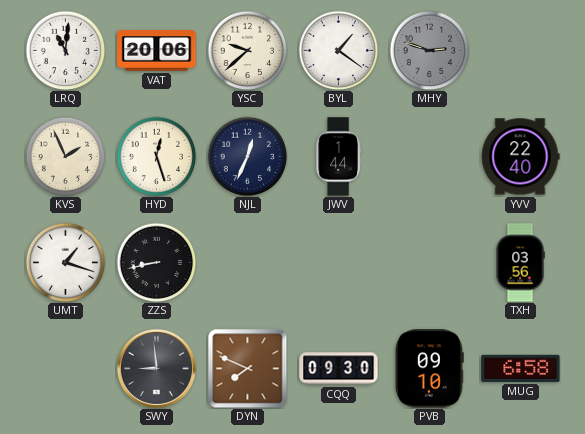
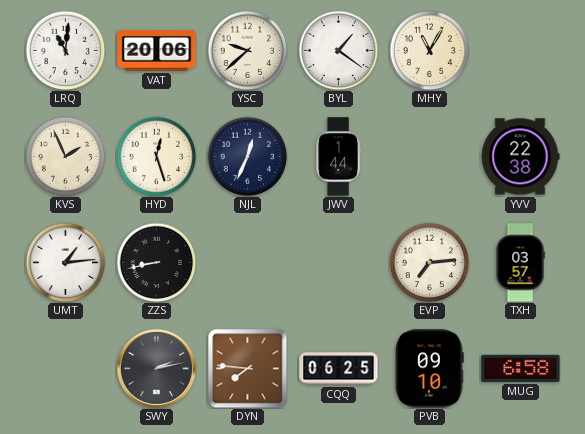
MHY: 2:48 -> 11:05
MHY dial: grey -> cream
YVV: 22:40 -> 22:38
UMT: 1:18 -> 1:14
EVP: none -> 7:14
TXH: 03:56 -> 03:57
SWY: 8:59 -> 2:13
DYN: 7:49 -> 7:46
CQQ: 09:30 -> 06:25
